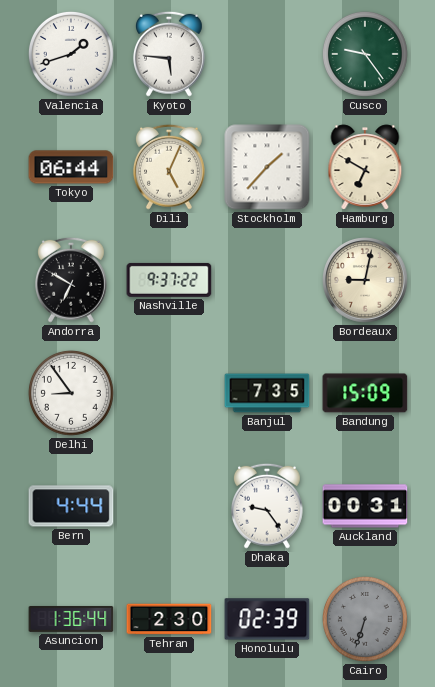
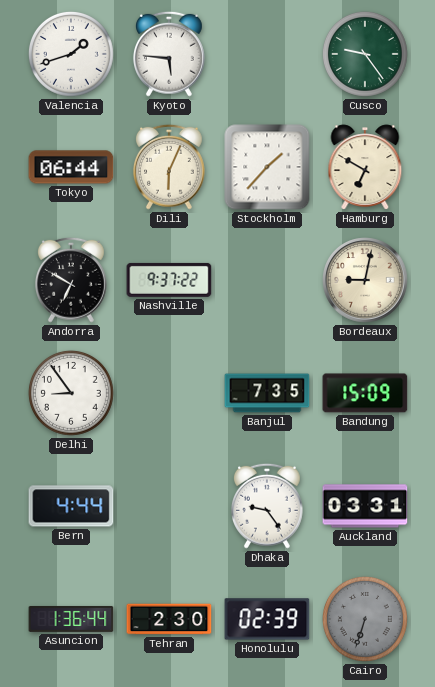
Dili: 5:04 -> 6:04
Auckland: 00:31 -> 03:31
